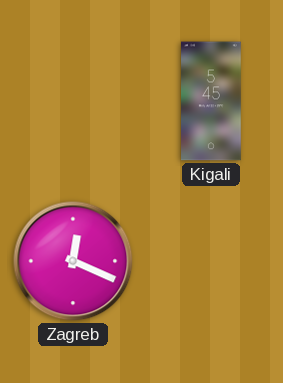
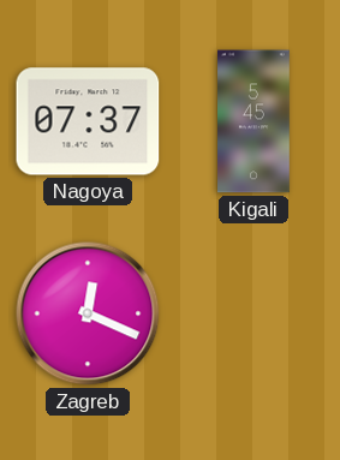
Nagoya: none -> 07:37
